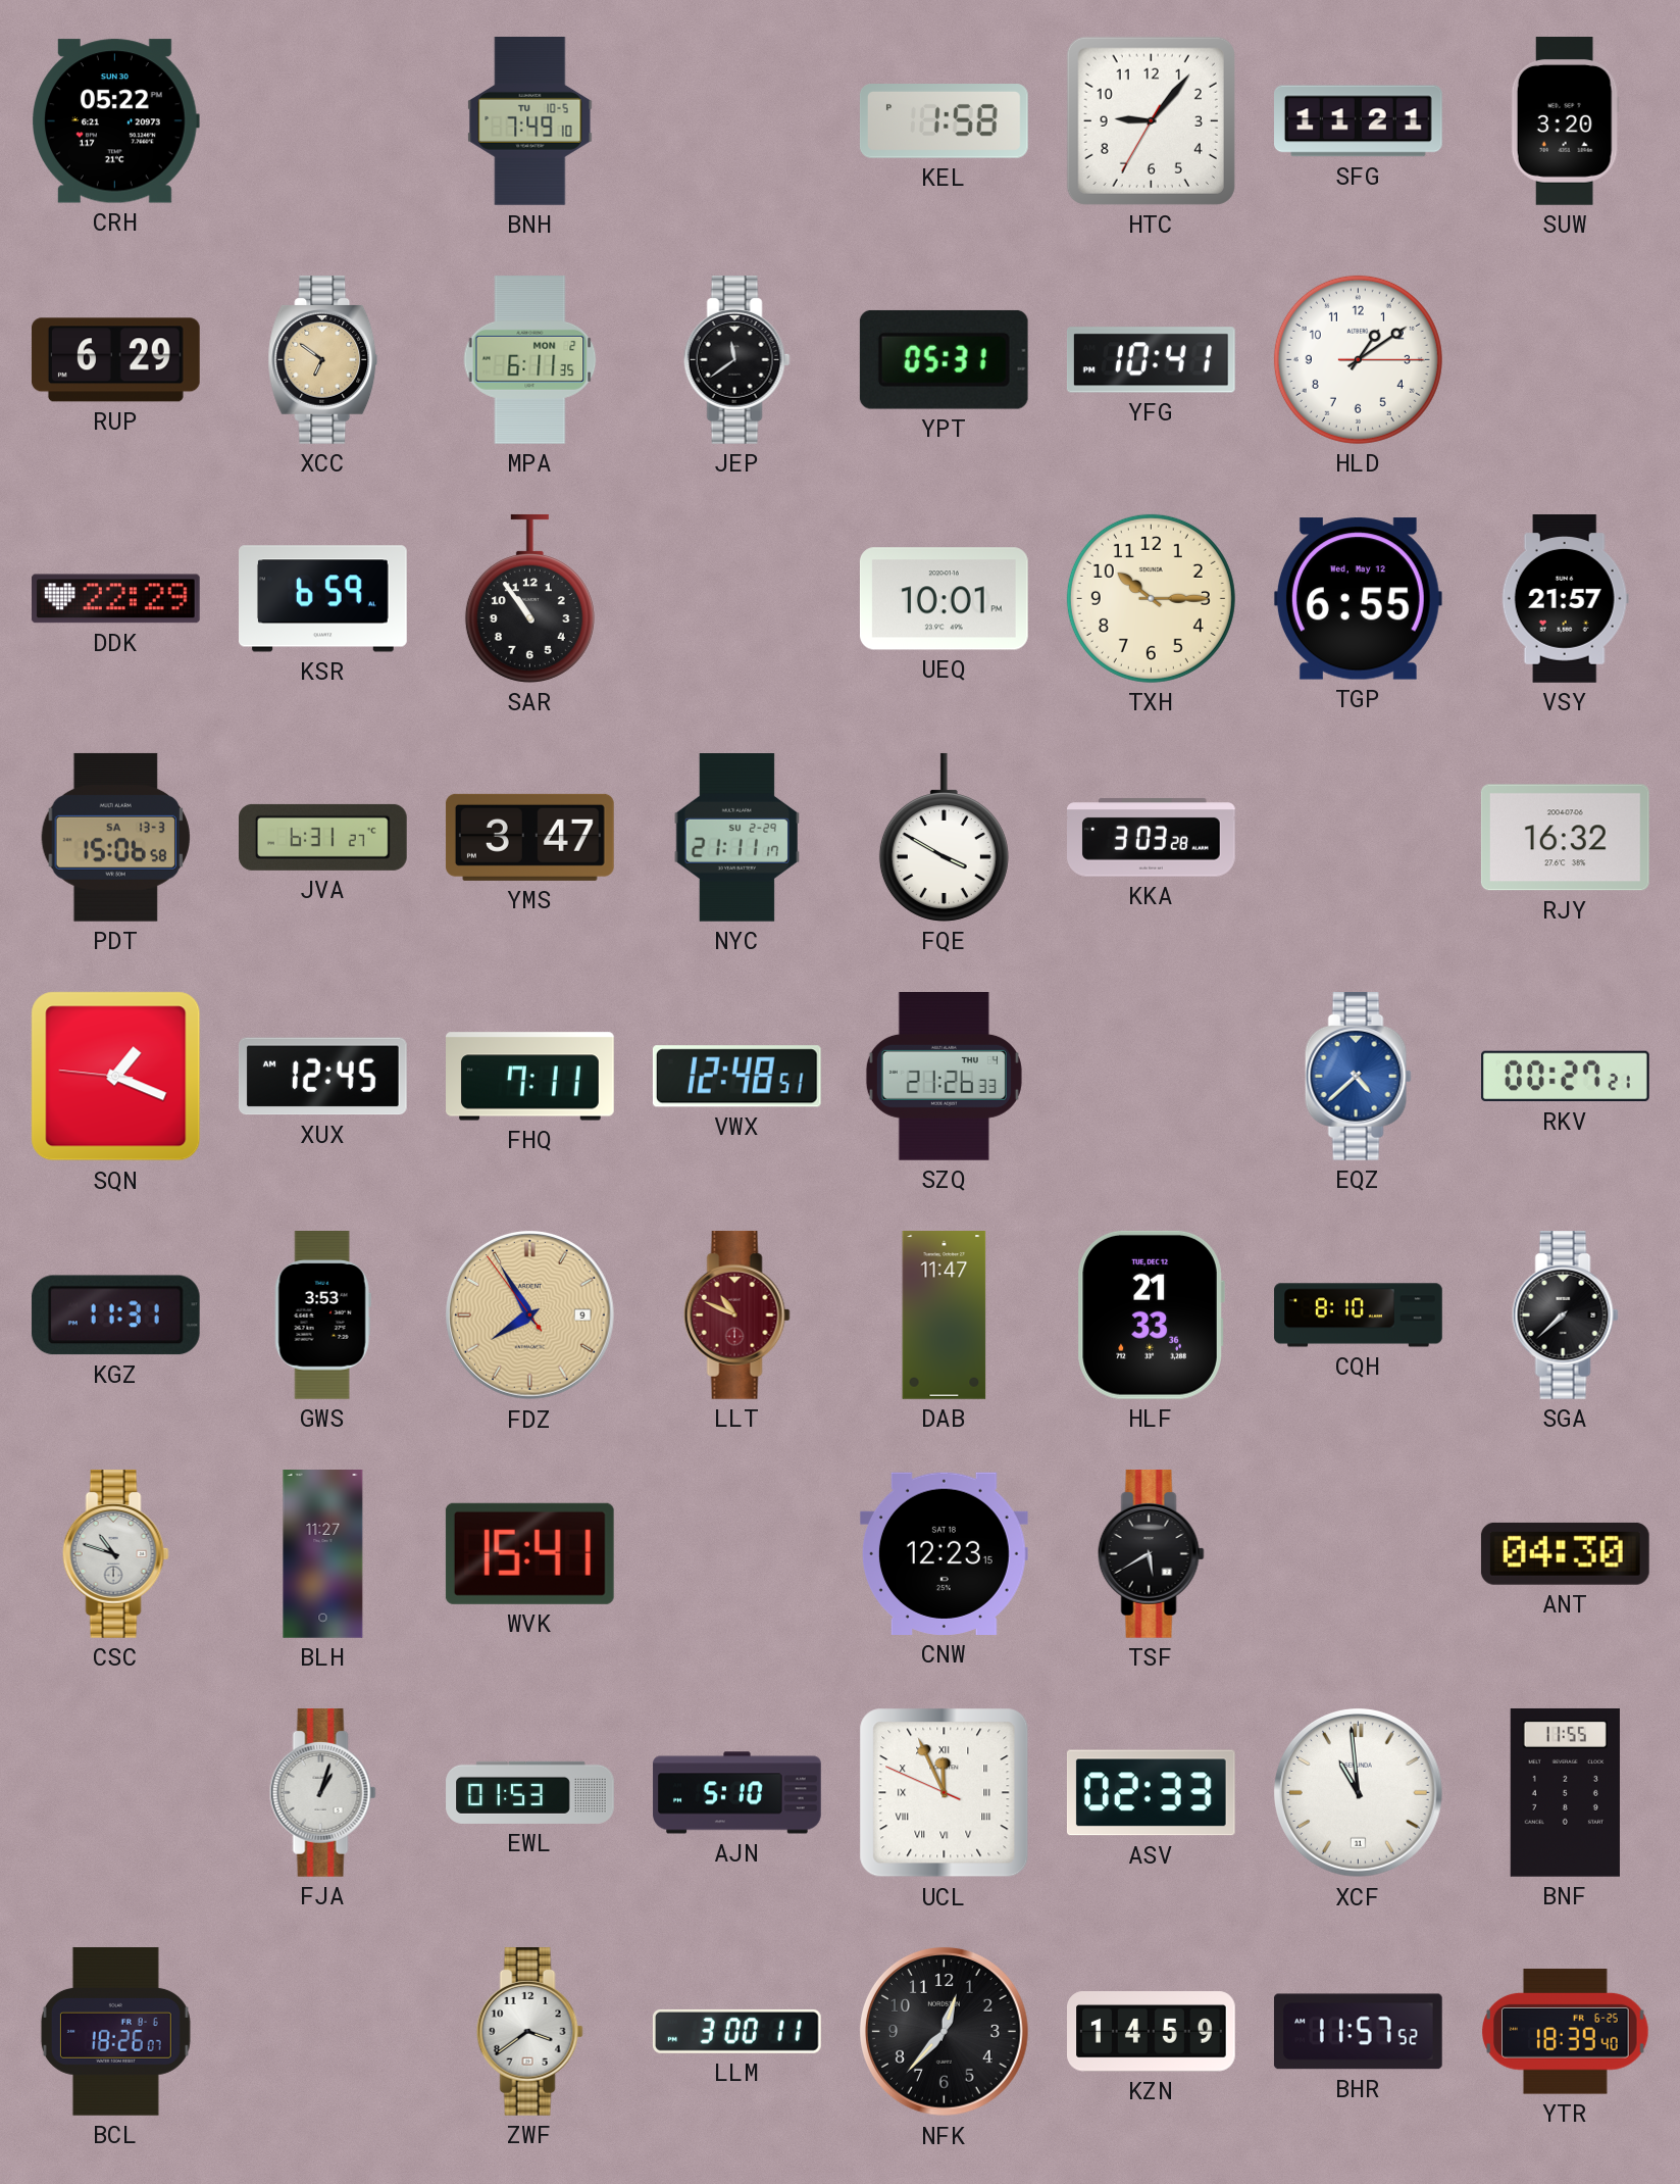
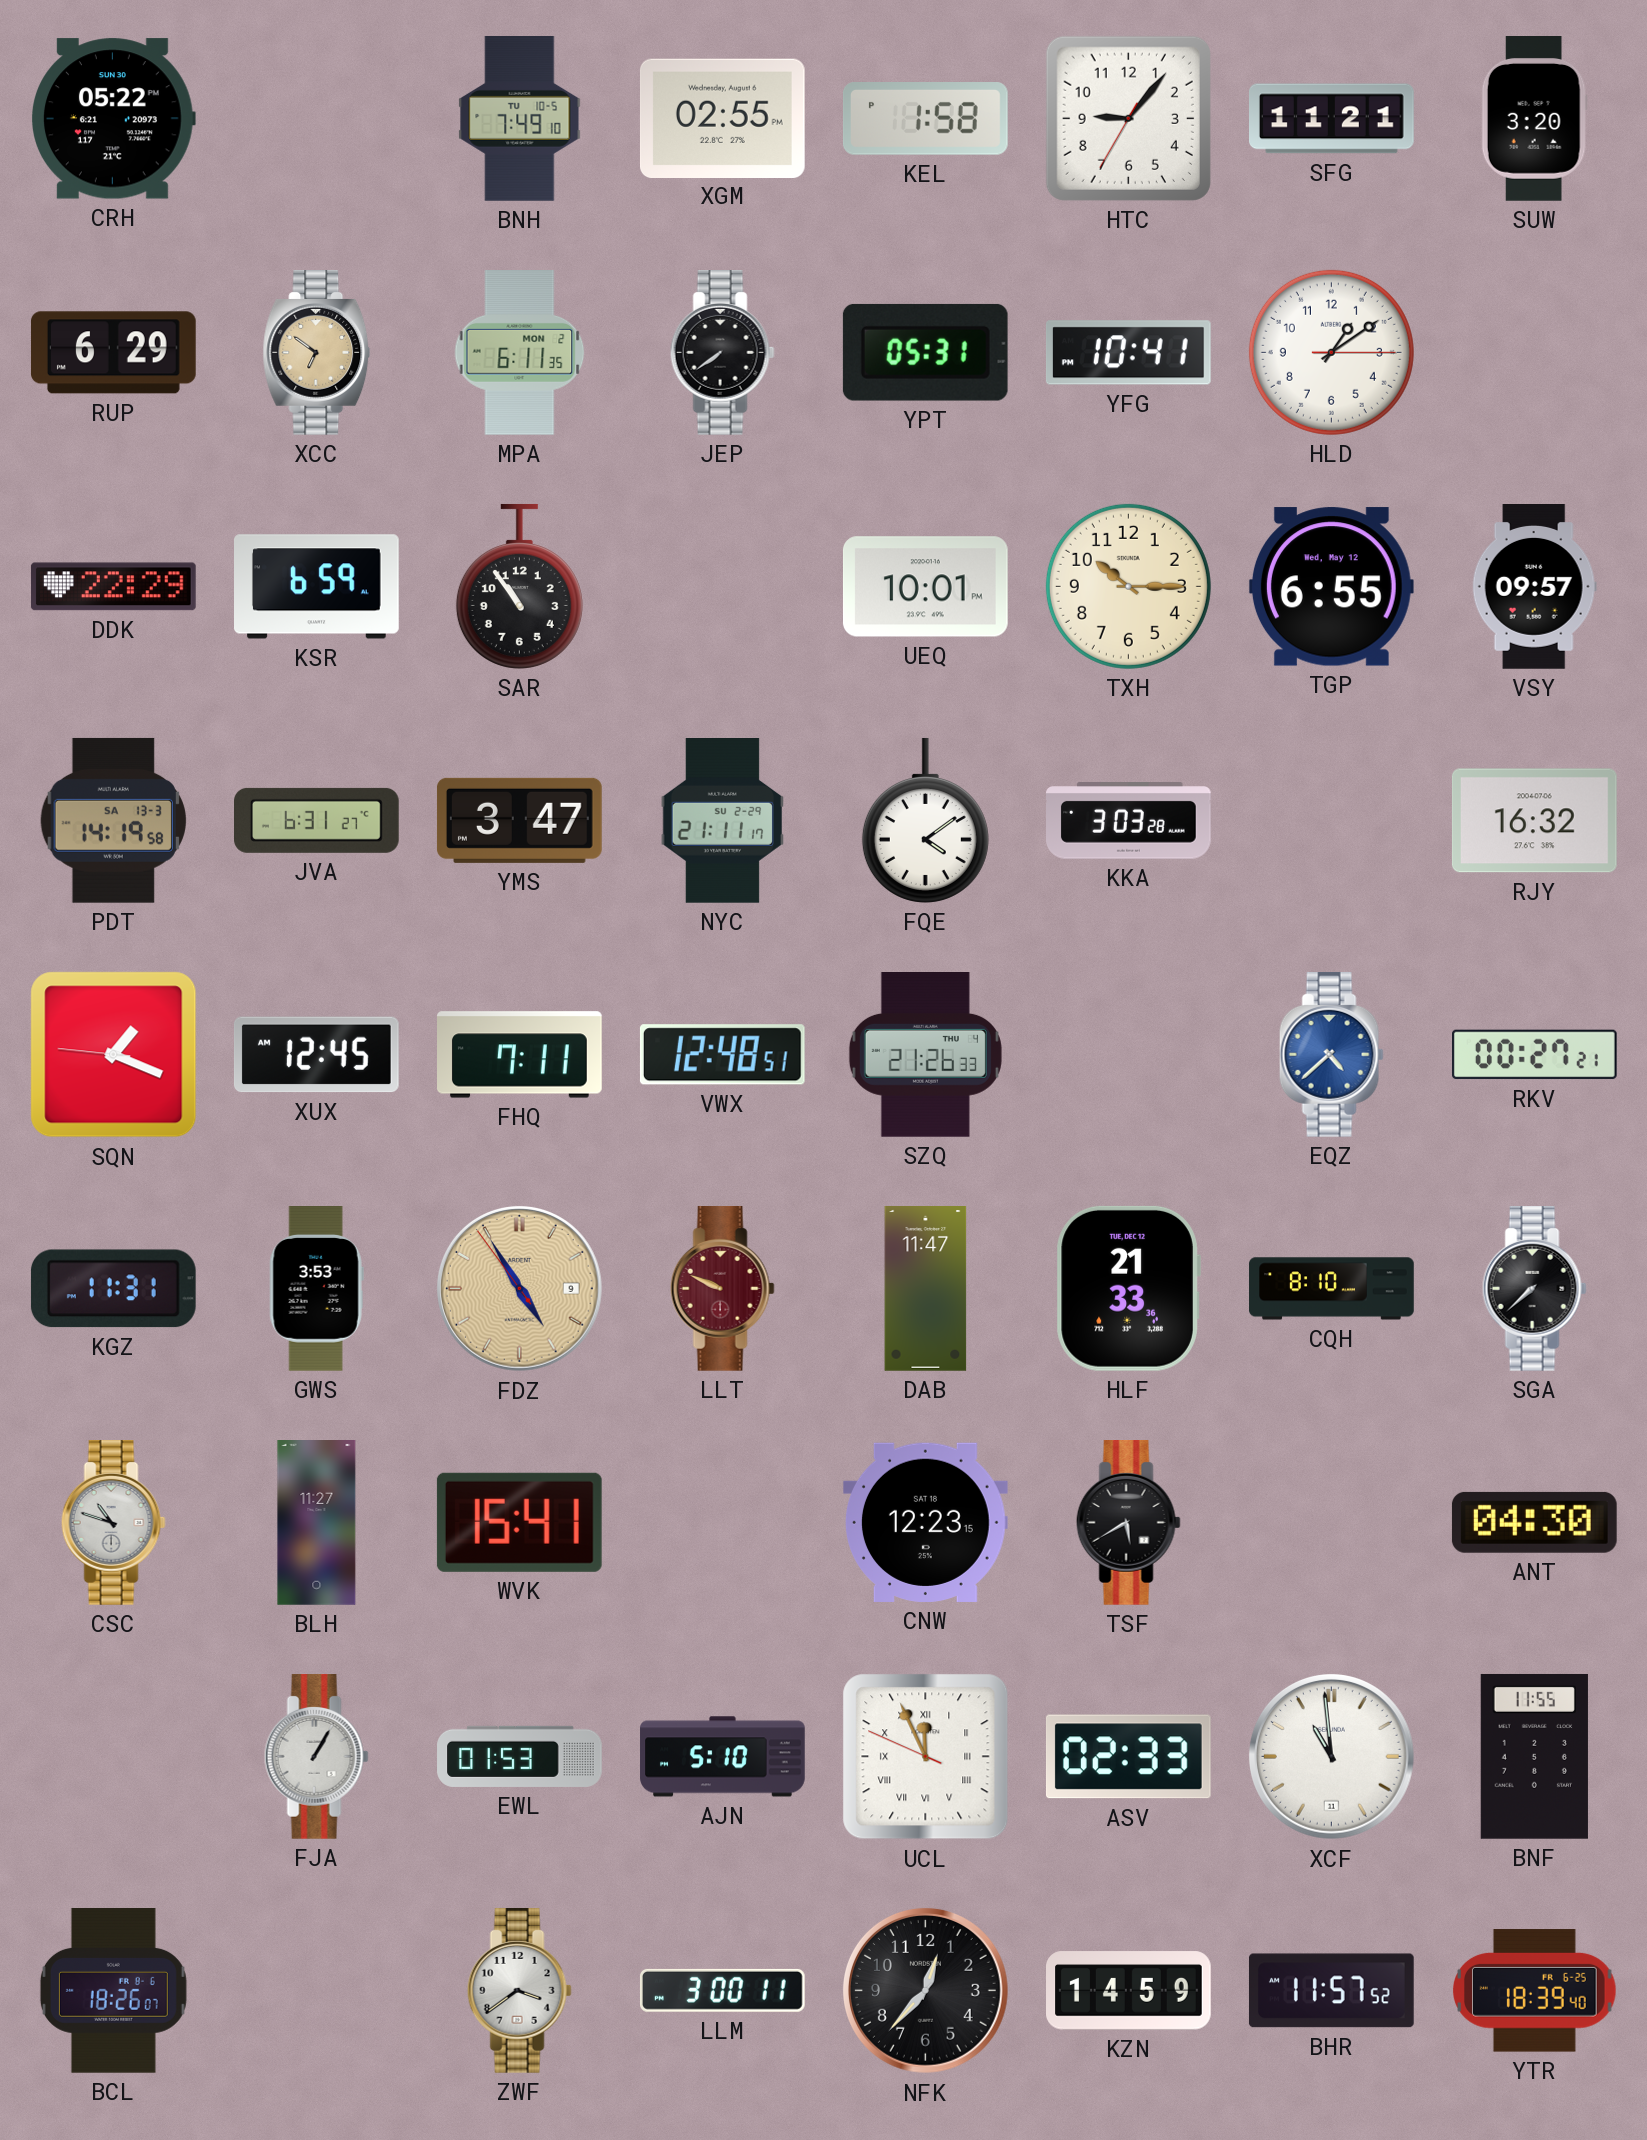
XGM: none -> 02:55
JEP: 11:39 -> 7:39
VSY: 21:57 -> 09:57
PDT: 15:06 -> 14:19
FQE: 3:50 -> 4:09
FDZ: 7:54 -> 4:54
LLT: 10:49 -> 9:49
FJA: 1:03 -> 1:05
